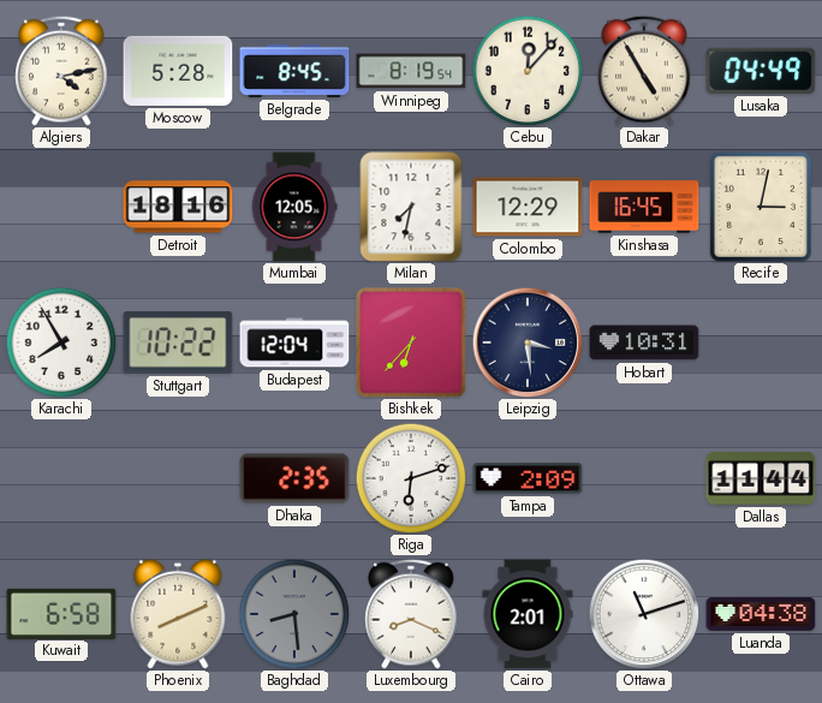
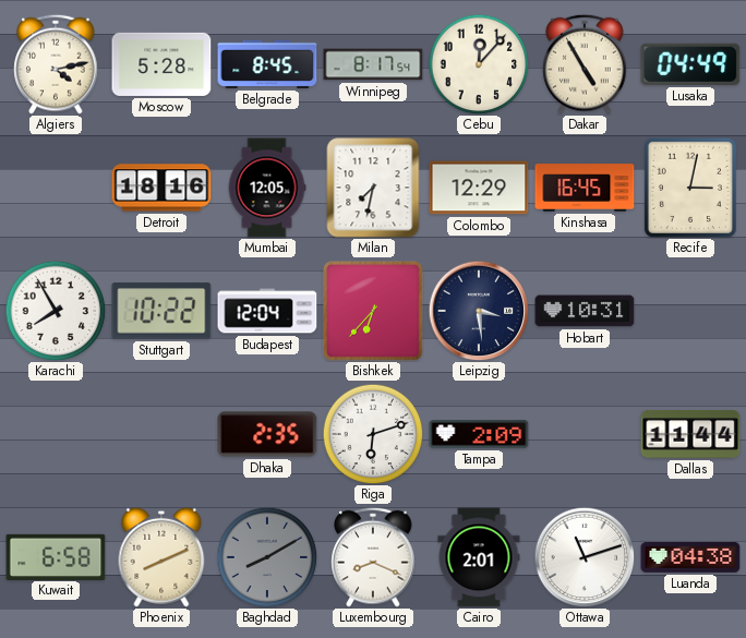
Winnipeg: 8:19 -> 8:17
Baghdad: 8:29 -> 8:10
